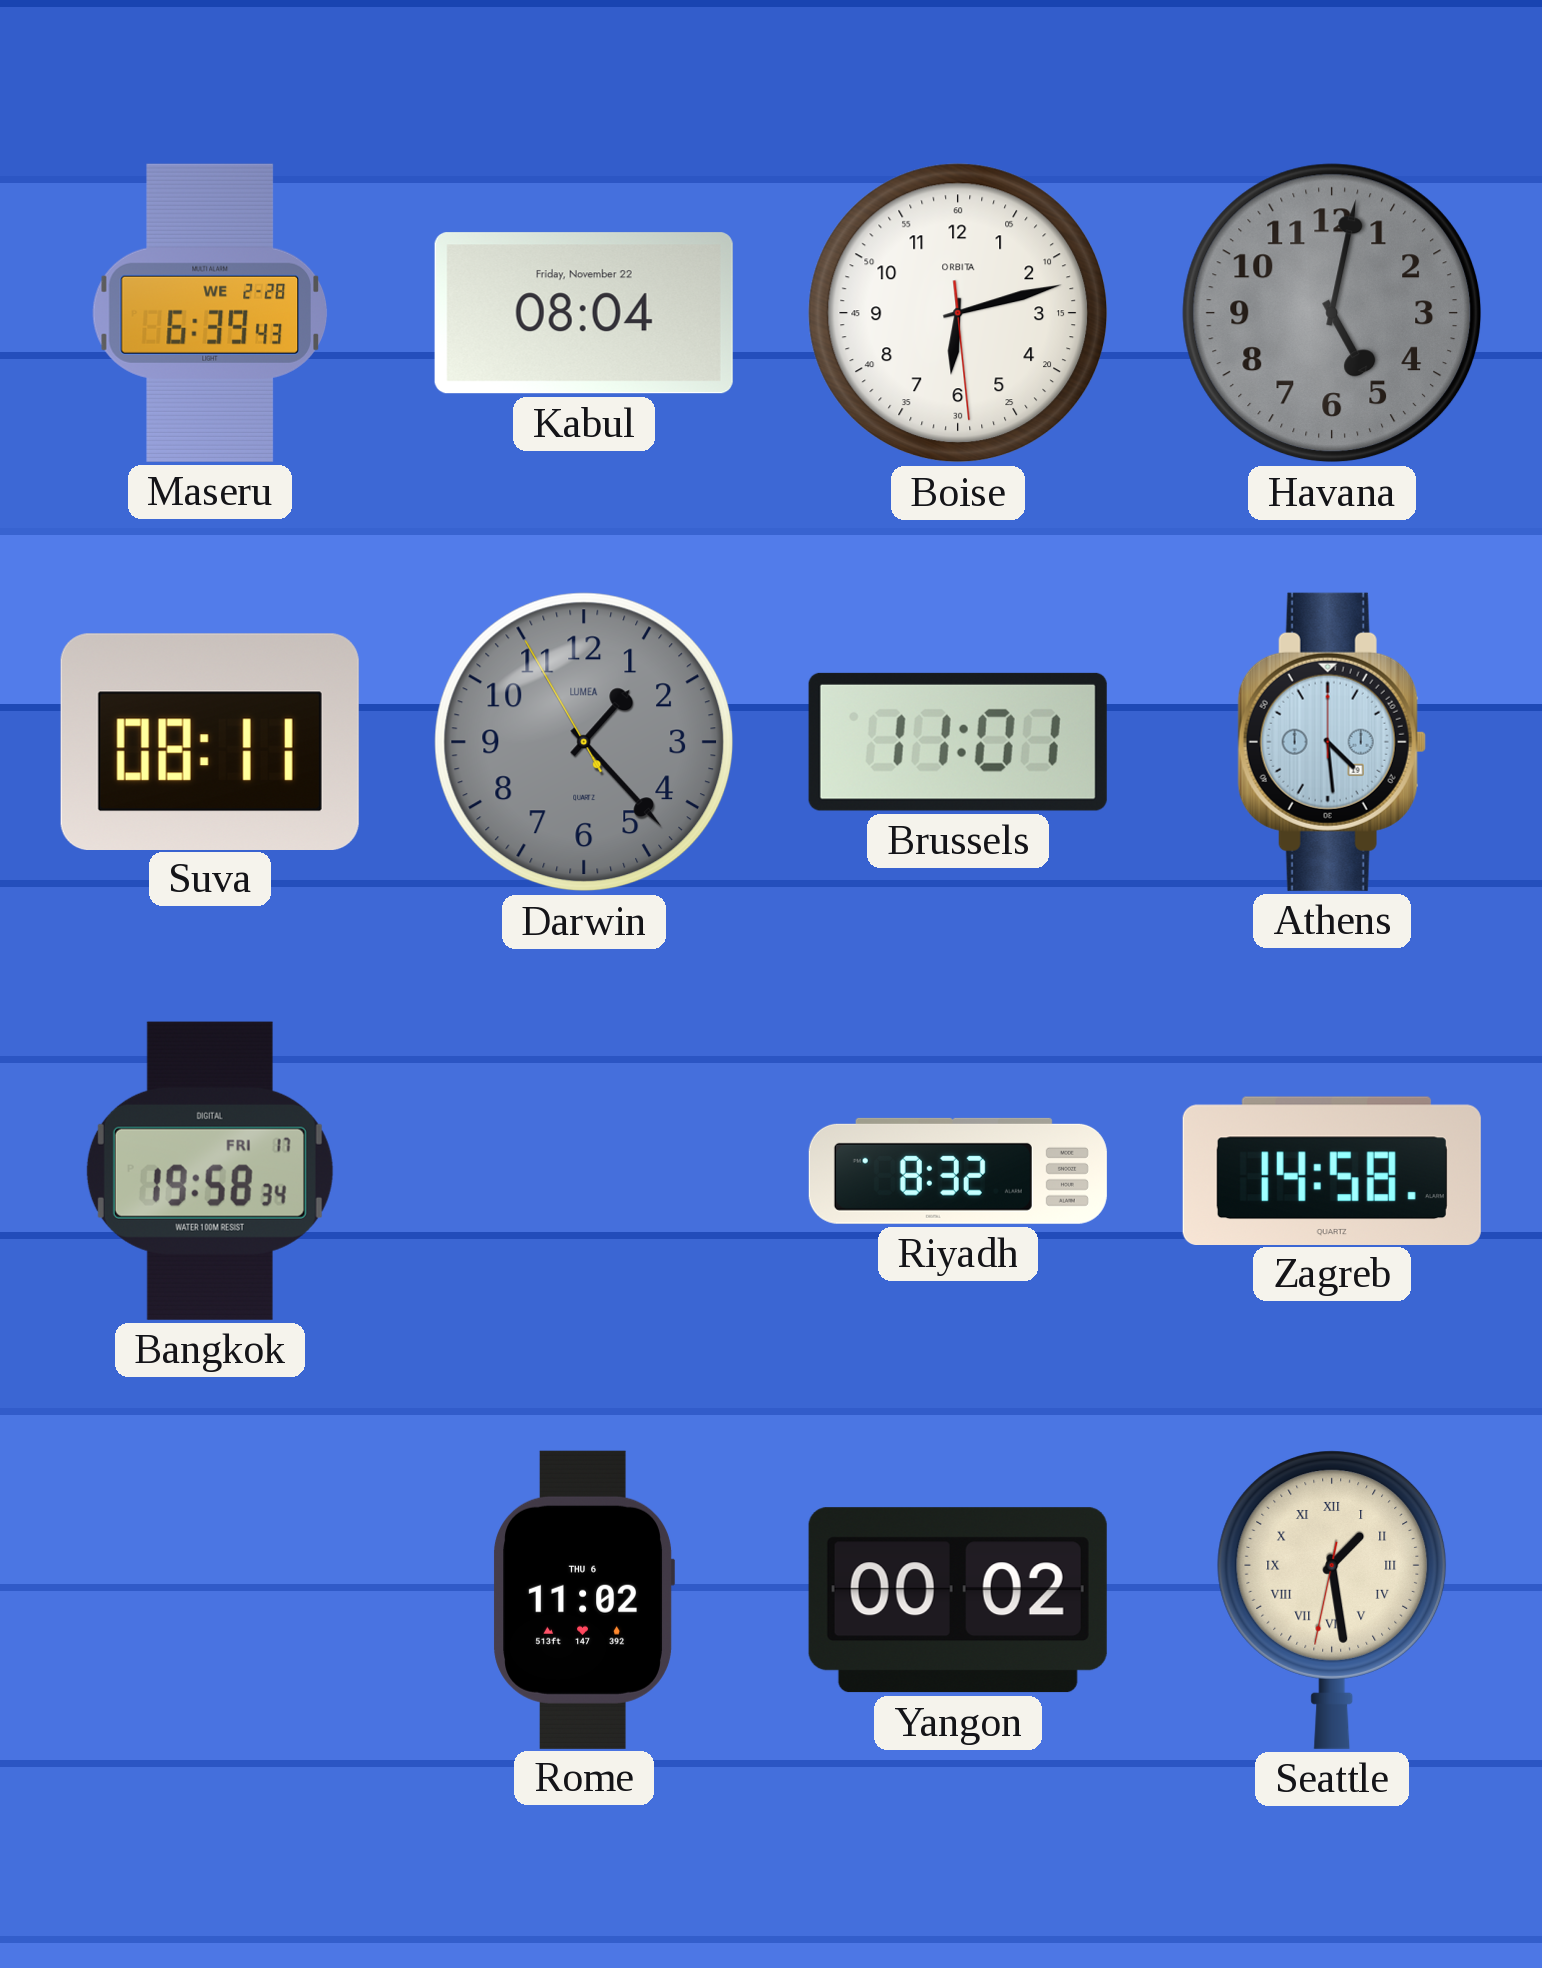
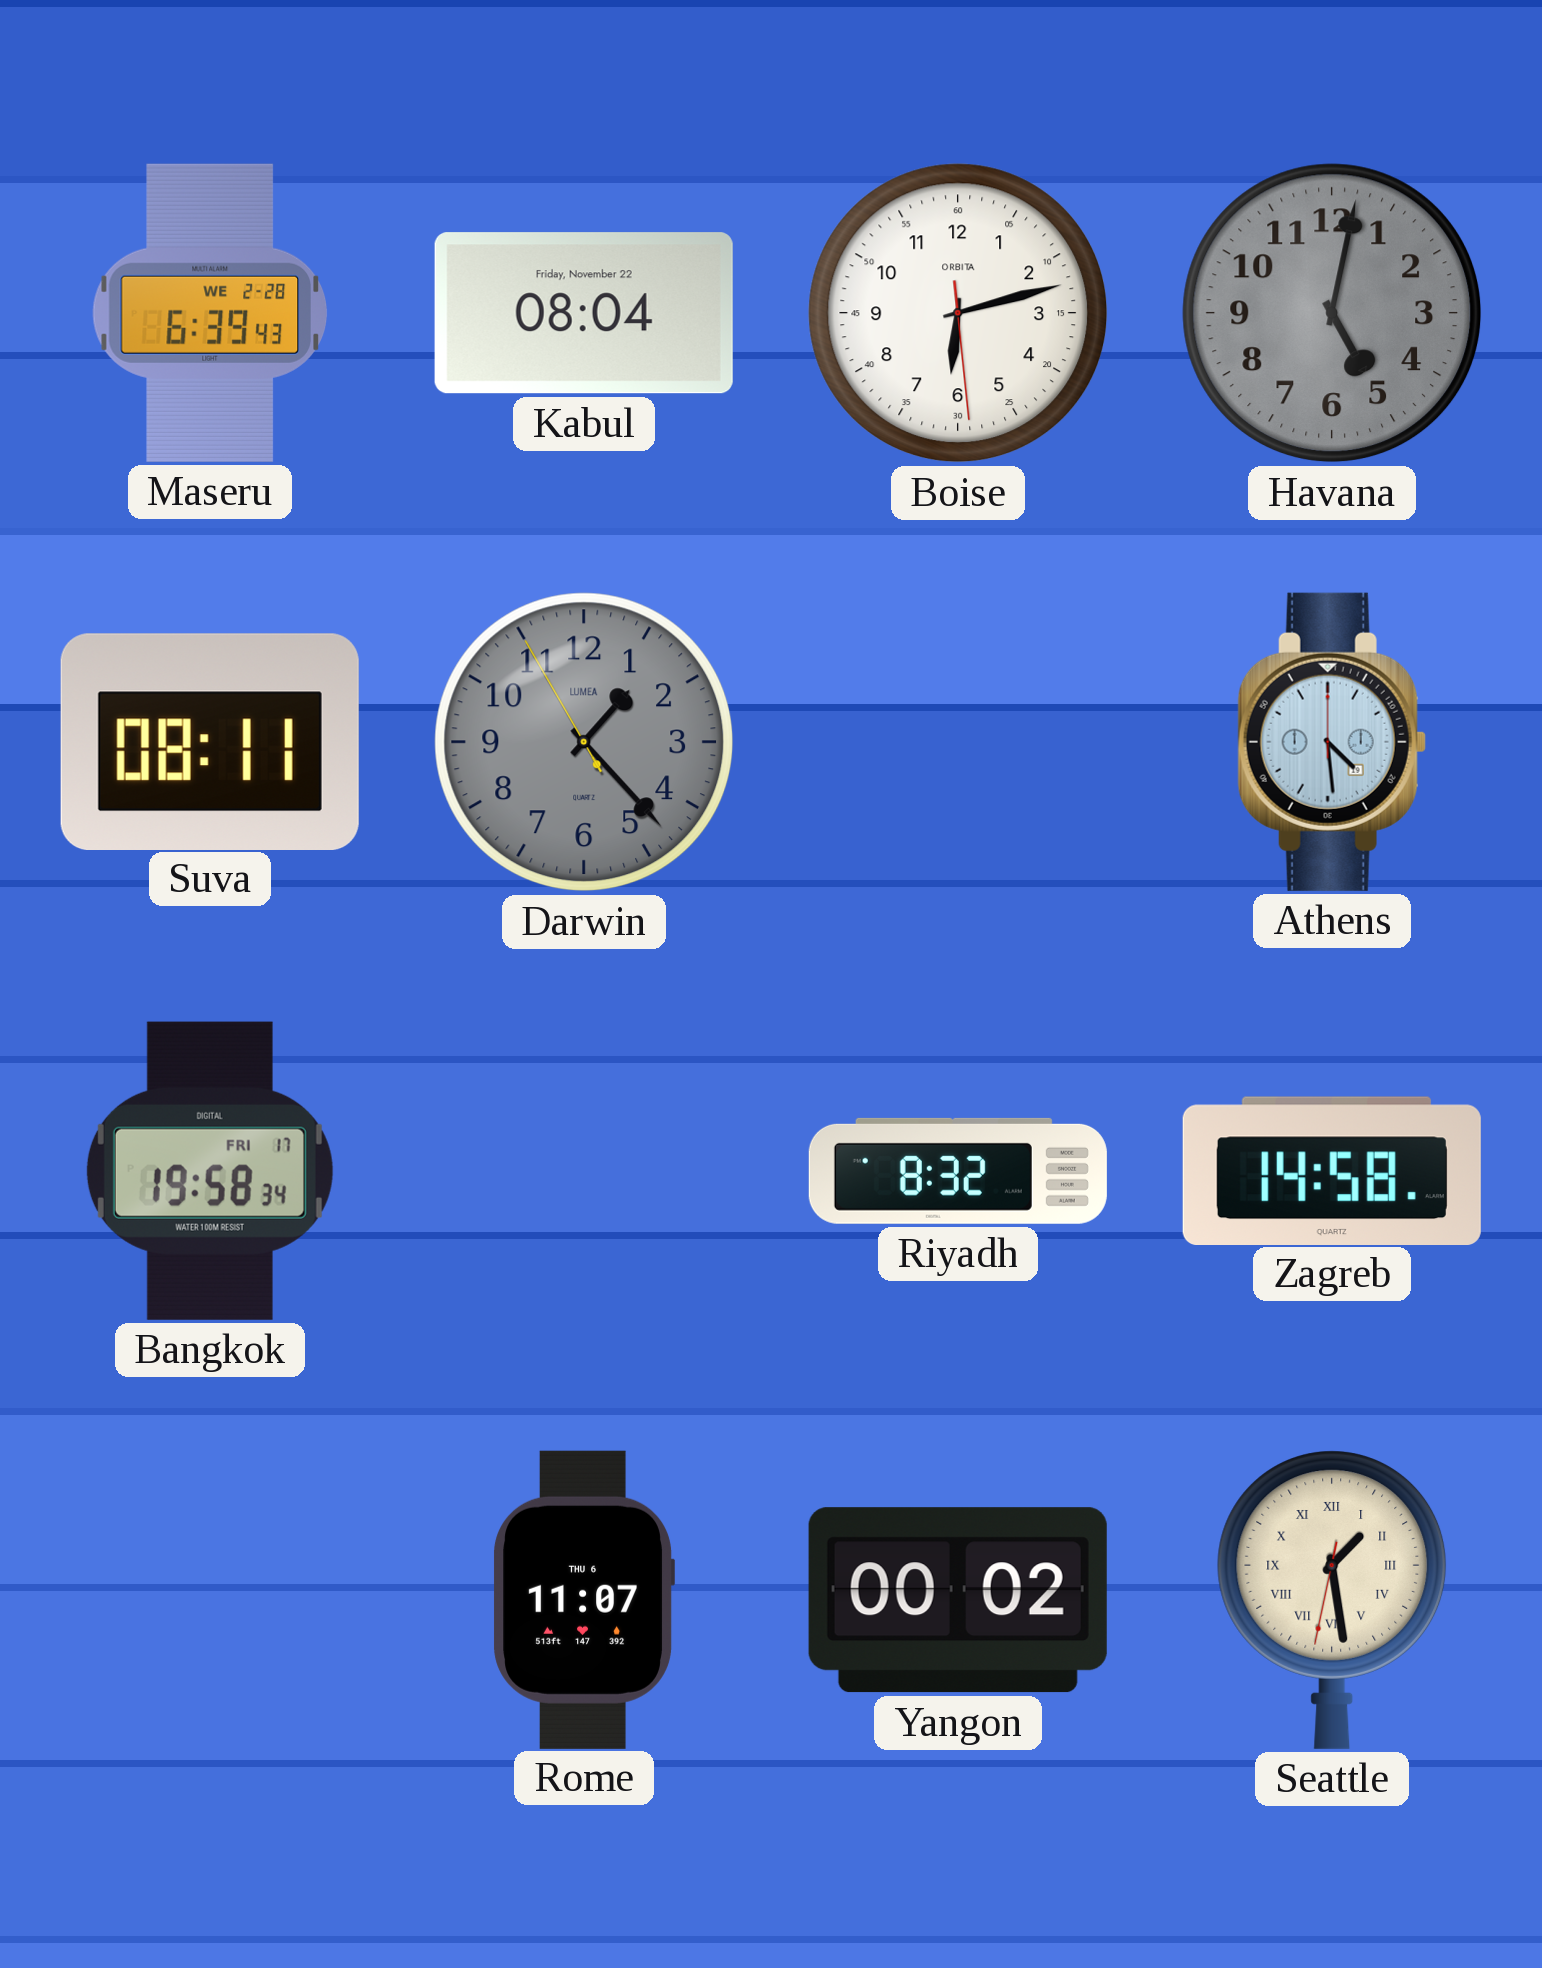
Brussels: 11:01 -> none
Rome: 11:02 -> 11:07
